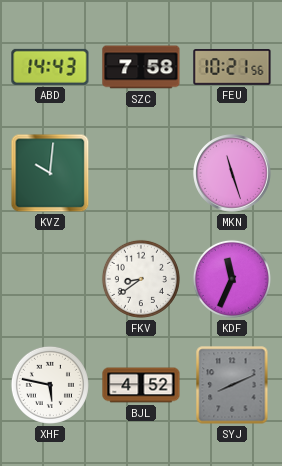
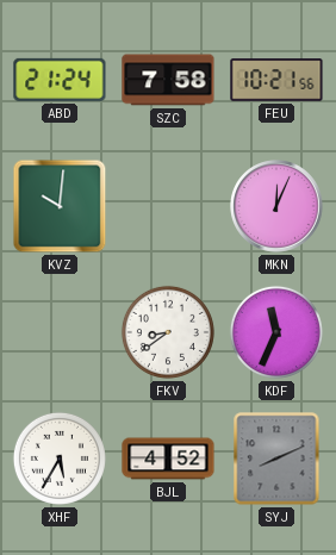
ABD: 14:43 -> 21:24
MKN: 11:27 -> 12:04
XHF: 5:47 -> 5:35
